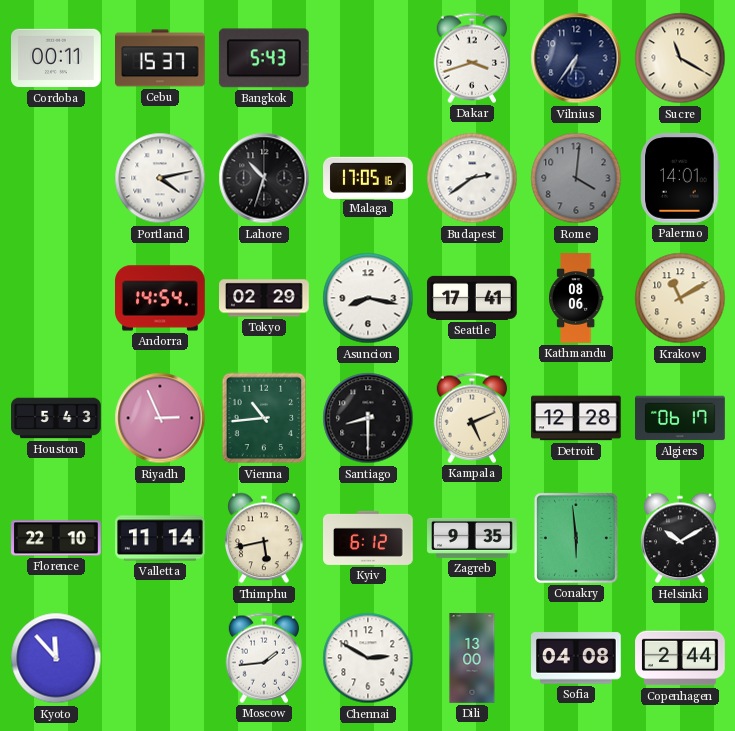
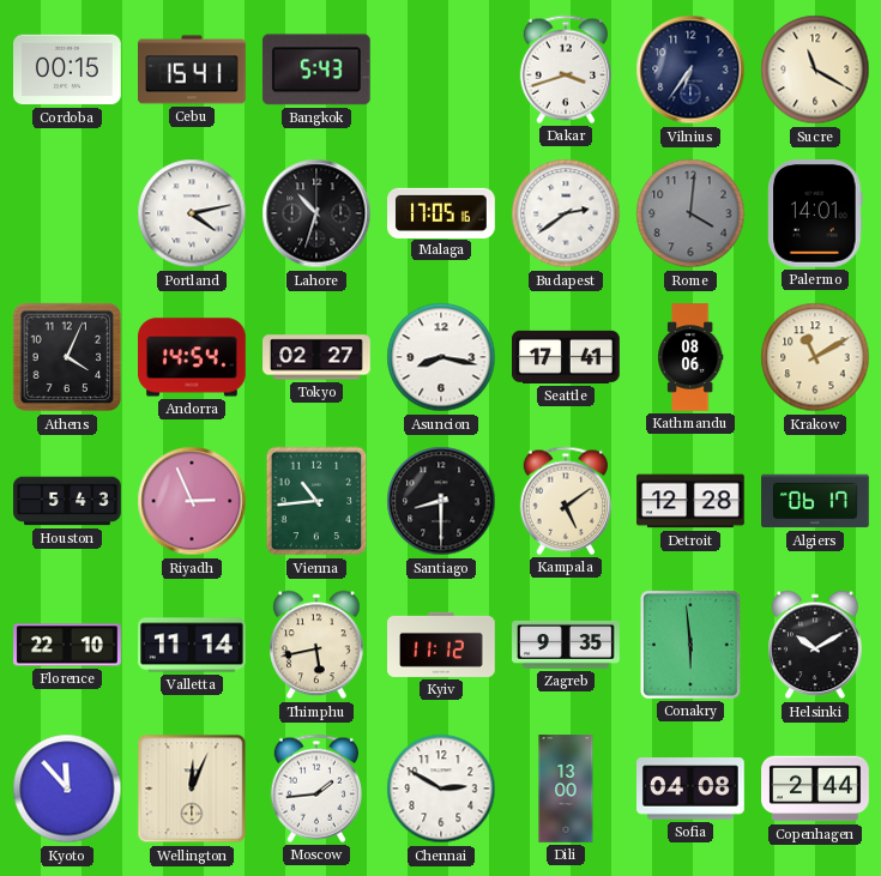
Cordoba: 00:11 -> 00:15
Cebu: 15:37 -> 15:41
Athens: none -> 4:04
Tokyo: 02:29 -> 02:27
Kampala: 5:11 -> 5:09
Kyiv: 6:12 -> 11:12
Wellington: none -> 12:04
